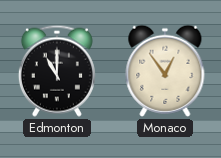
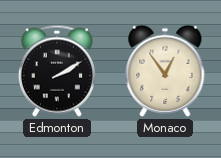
Edmonton: 11:00 -> 2:10
